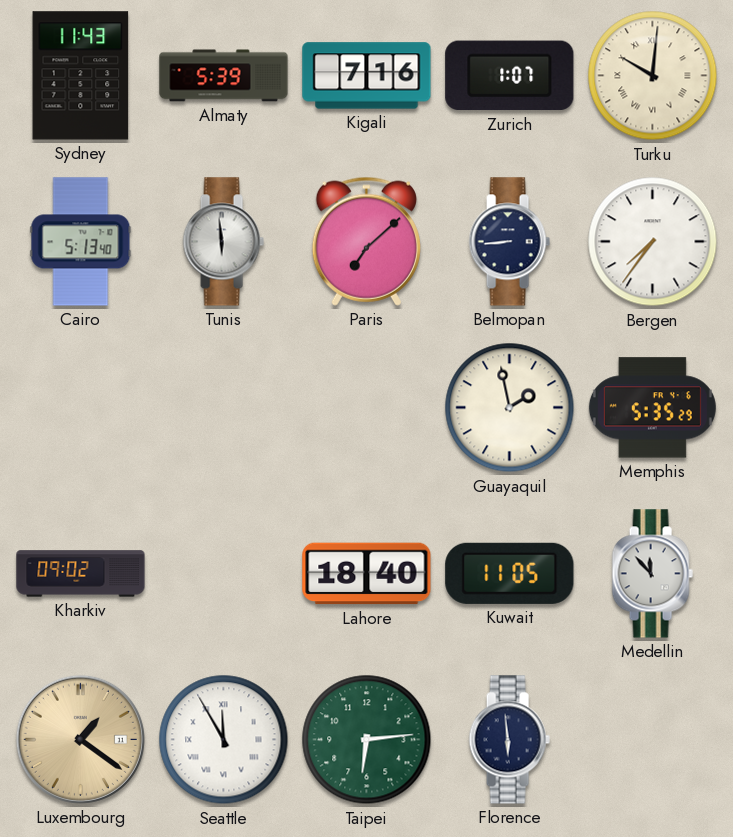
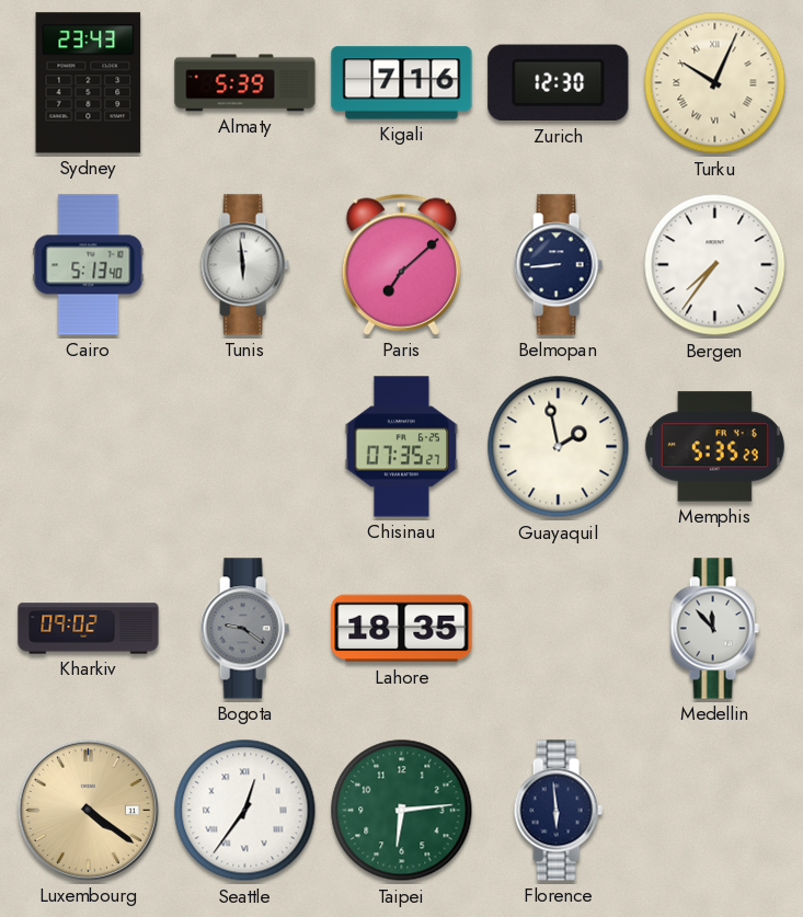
Sydney: 11:43 -> 23:43
Zurich: 1:07 -> 12:30
Turku: 10:01 -> 10:04
Chisinau: none -> 07:35
Bogota: none -> 9:21
Lahore: 18:40 -> 18:35
Kuwait: 11:05 -> none
Luxembourg: 1:21 -> 4:21
Seattle: 11:55 -> 12:36
